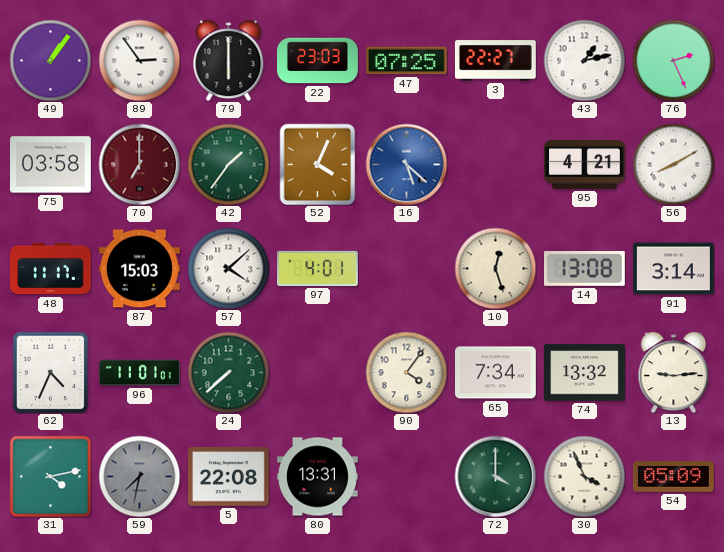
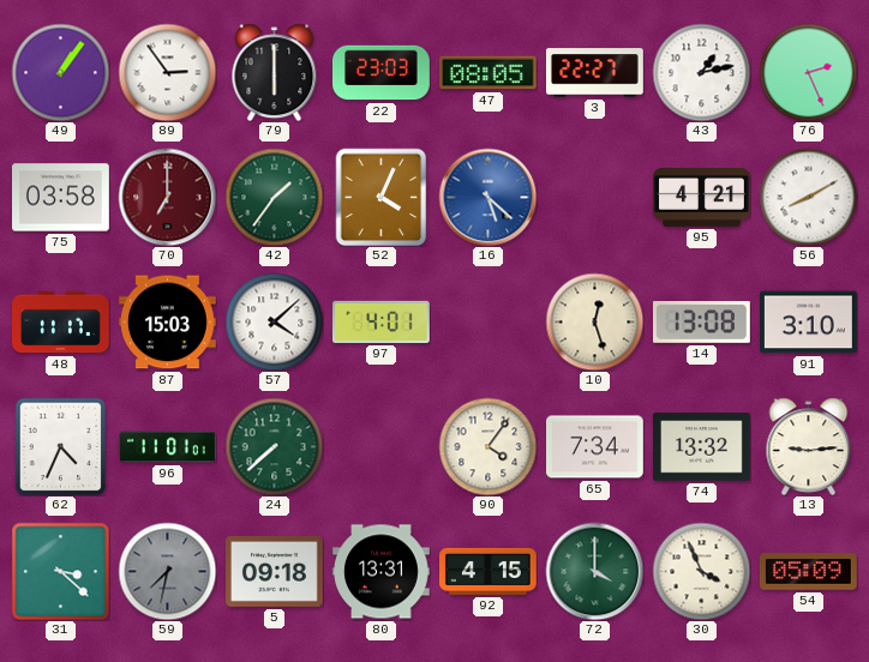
47: 07:25 -> 08:05
91: 3:14 -> 3:10
31: 4:13 -> 3:22
5: 22:08 -> 09:18
92: none -> 4:15
